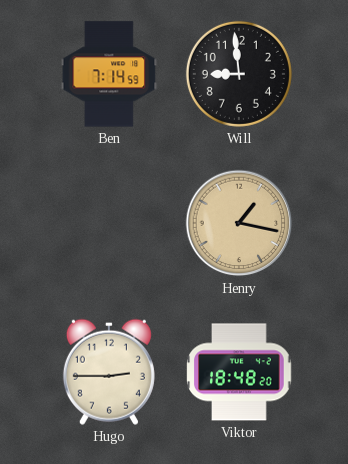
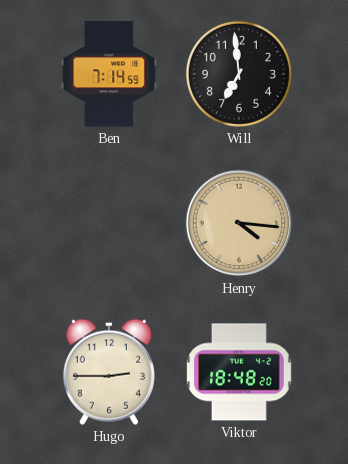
Will: 8:59 -> 6:59
Henry: 1:17 -> 4:16
